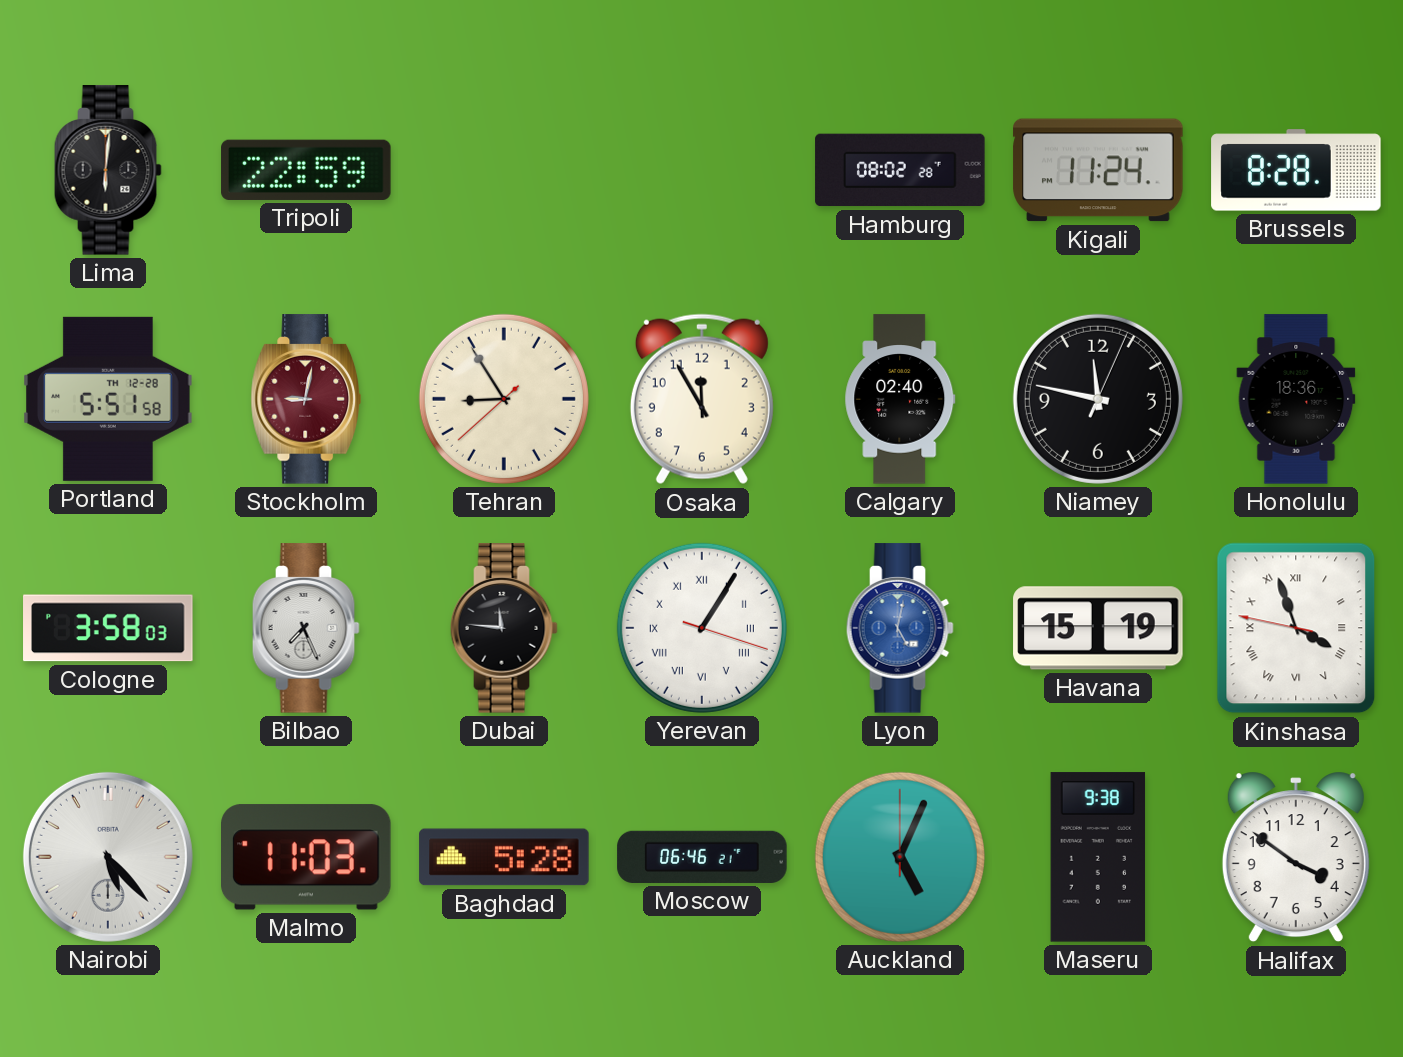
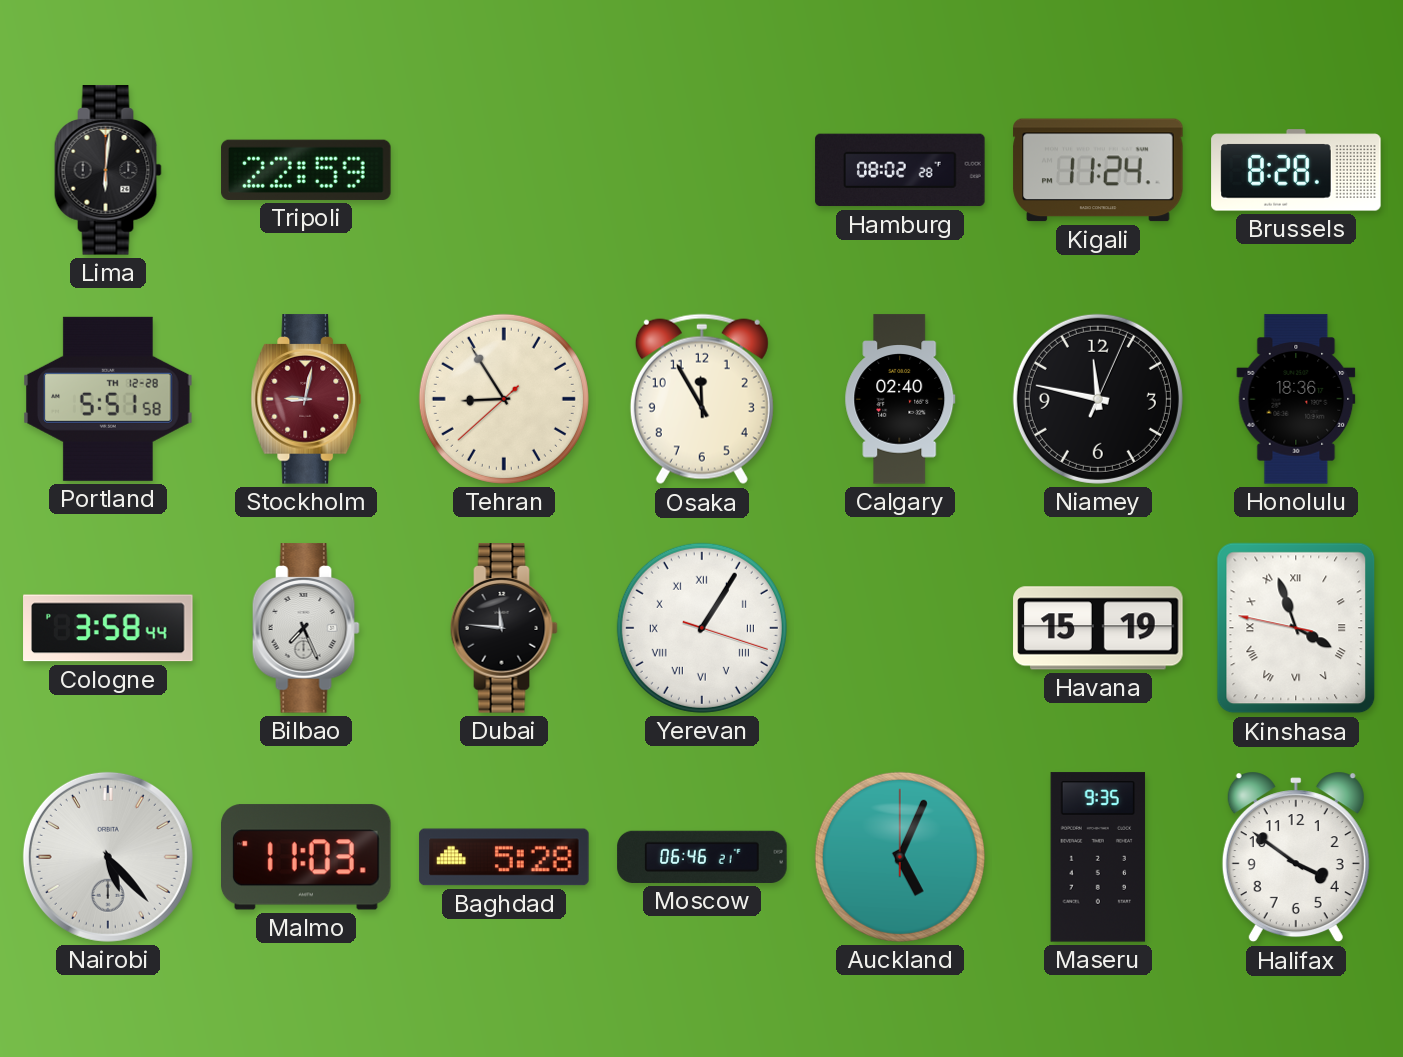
Cologne: 3:58:03 -> 3:58:44
Lyon: 5:02 -> none
Maseru: 9:38 -> 9:35
